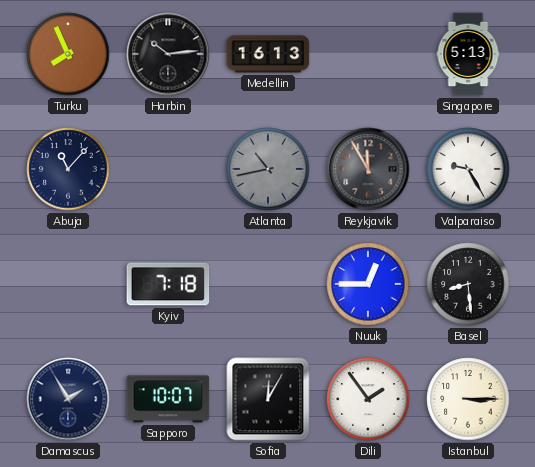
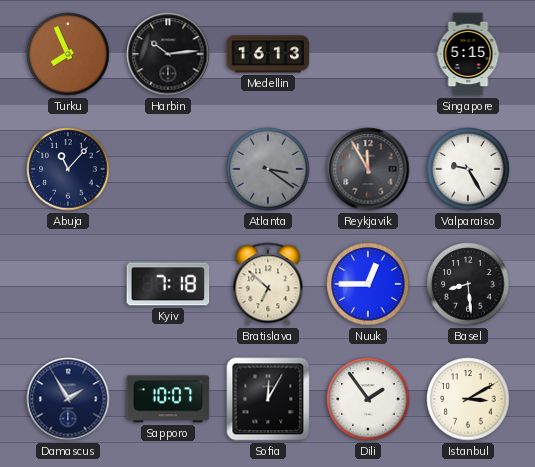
Singapore: 5:13 -> 5:15
Atlanta: 10:43 -> 3:21
Bratislava: none -> 6:52
Istanbul: 3:15 -> 3:10
